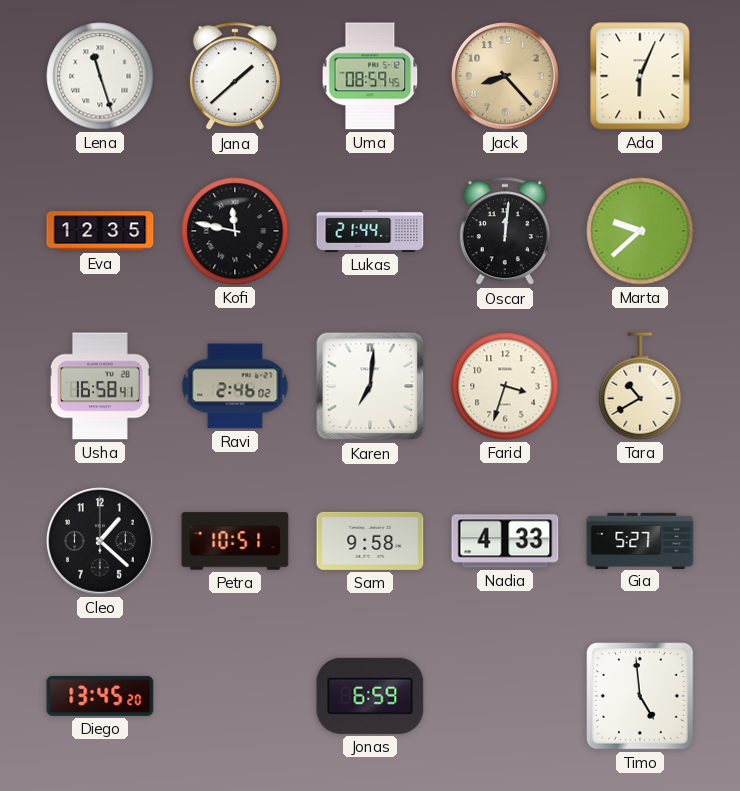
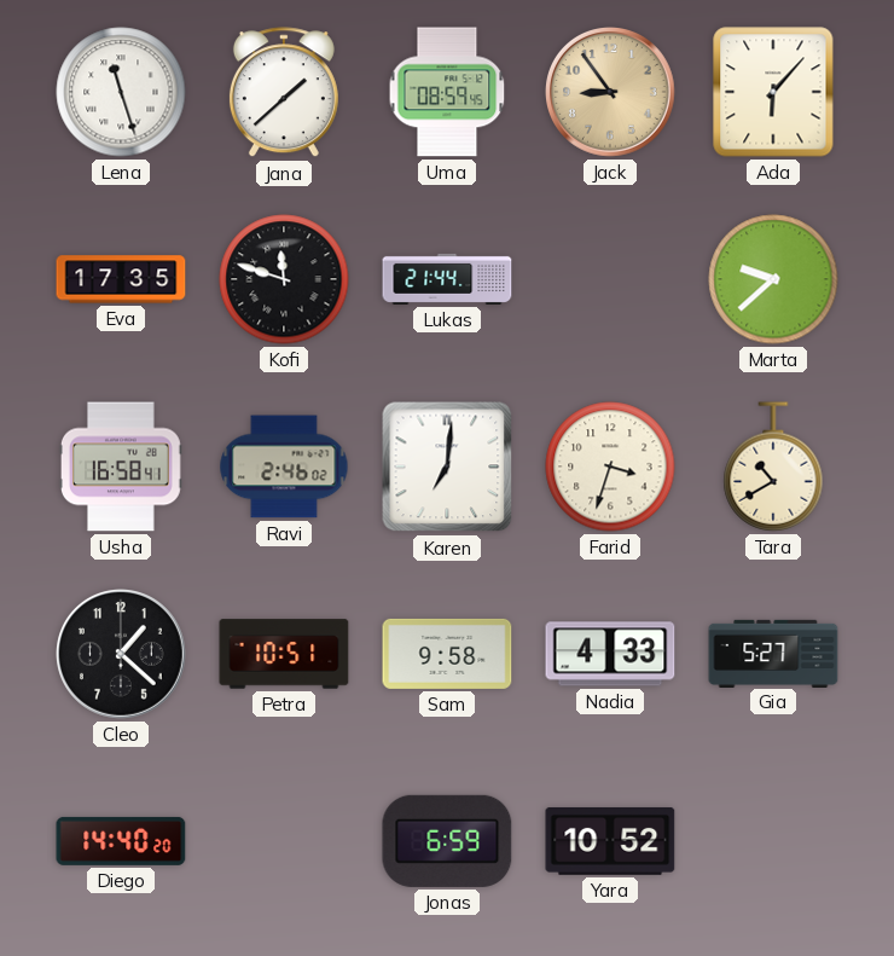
Jack: 8:23 -> 8:54
Ada: 6:04 -> 6:07
Eva: 12:35 -> 17:35
Kofi: 11:47 -> 11:48
Oscar: 12:01 -> none
Diego: 13:45 -> 14:40
Yara: none -> 10:52
Timo: 4:59 -> none
